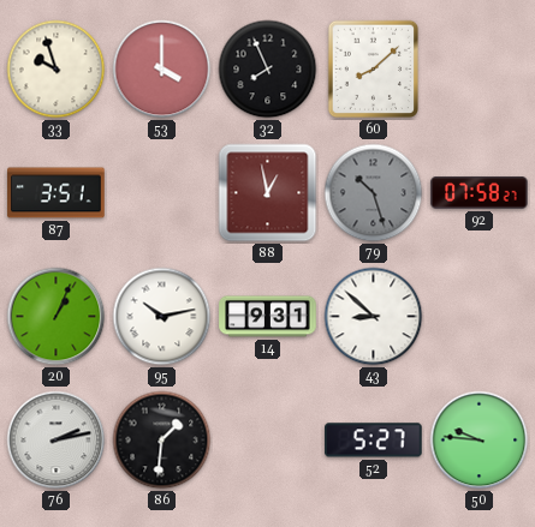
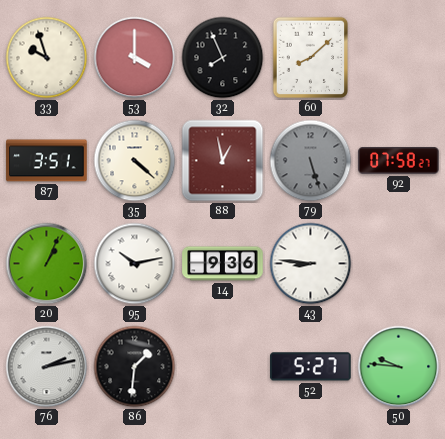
35: none -> 4:22
79: 10:27 -> 5:27
14: 9:31 -> 9:36
43: 8:52 -> 8:46
